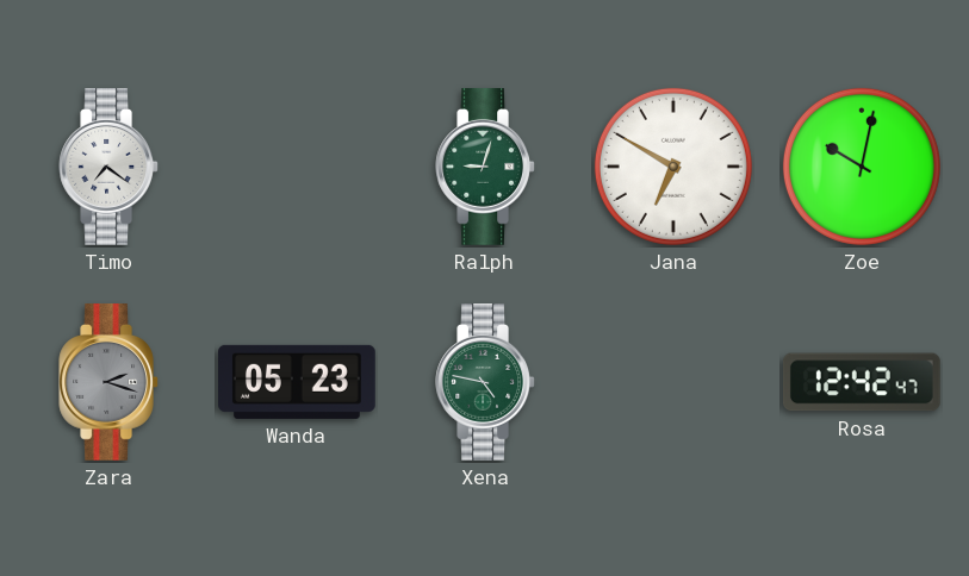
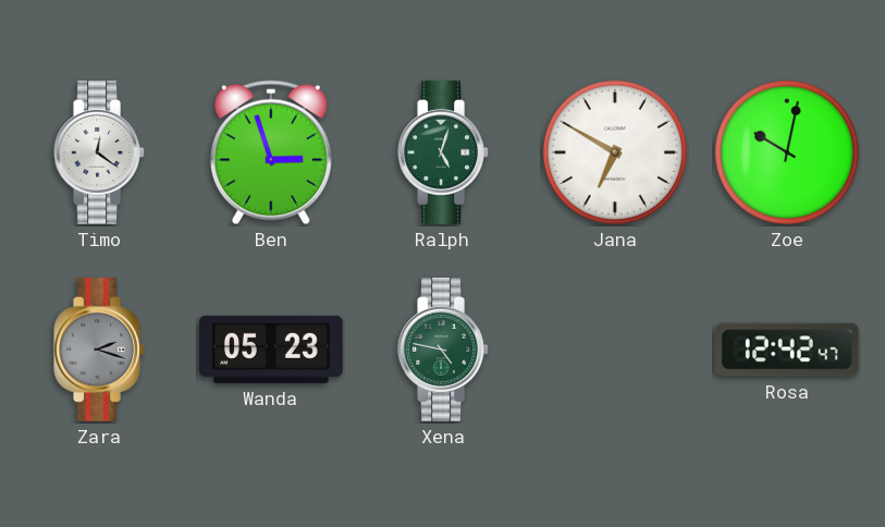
Timo: 7:21 -> 12:21
Ben: none -> 2:57
Ralph: 9:03 -> 5:03
